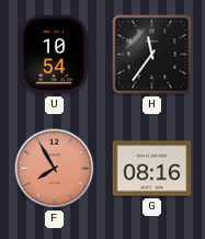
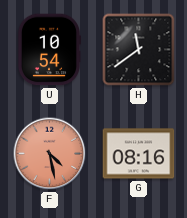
H: 11:36 -> 11:39
F: 7:55 -> 4:28
